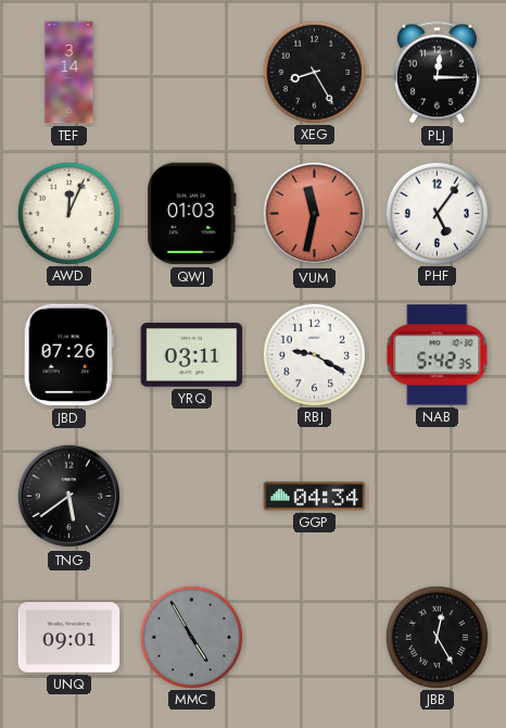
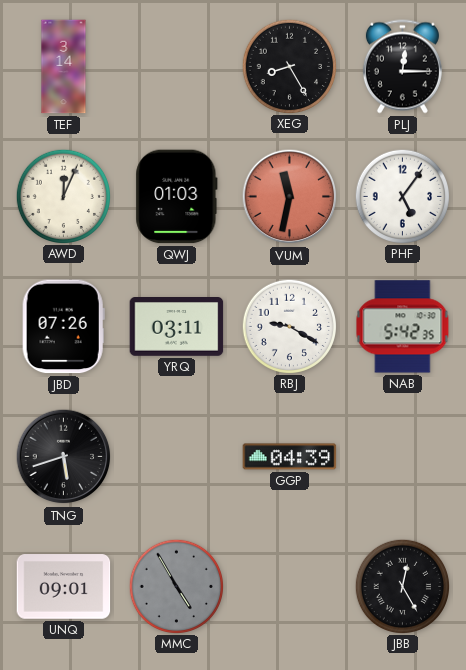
TNG: 5:39 -> 5:42
GGP: 04:34 -> 04:39
